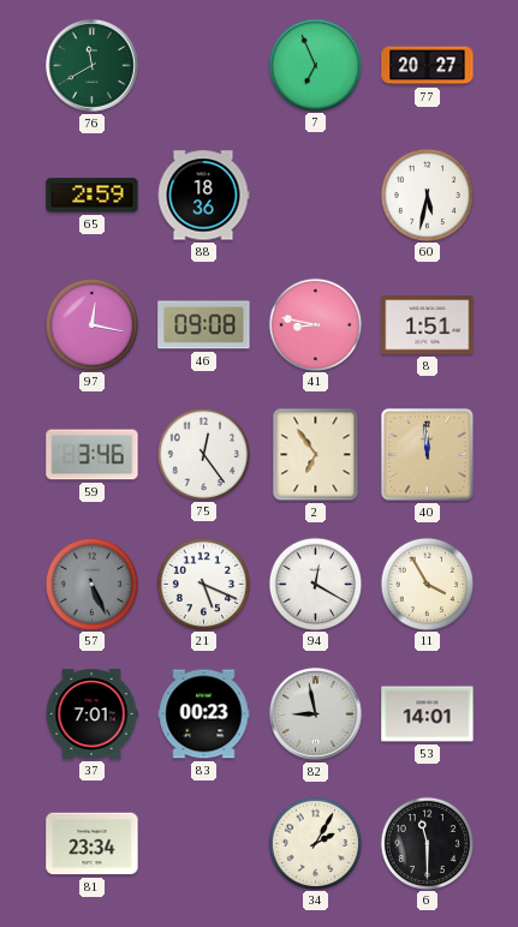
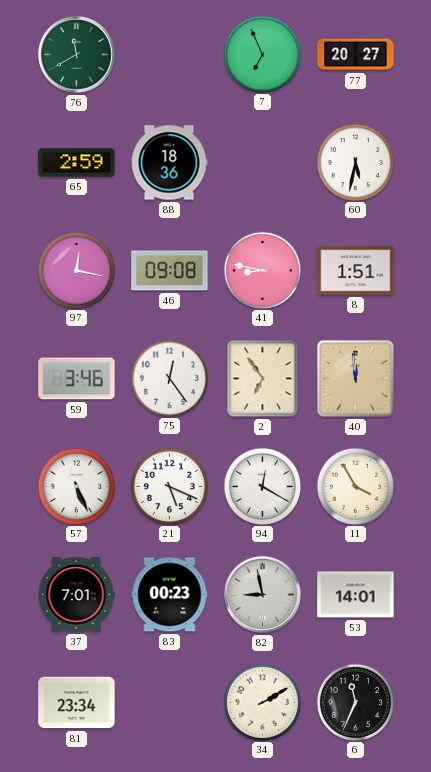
57 dial: grey -> white
34: 2:05 -> 2:10
6: 11:30 -> 11:34
